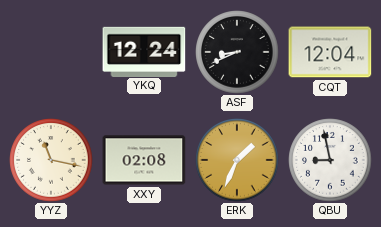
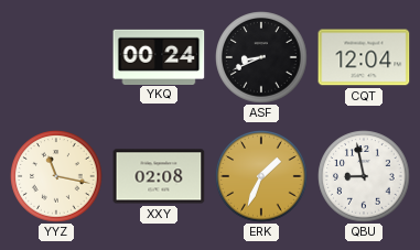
YKQ: 12:24 -> 00:24
